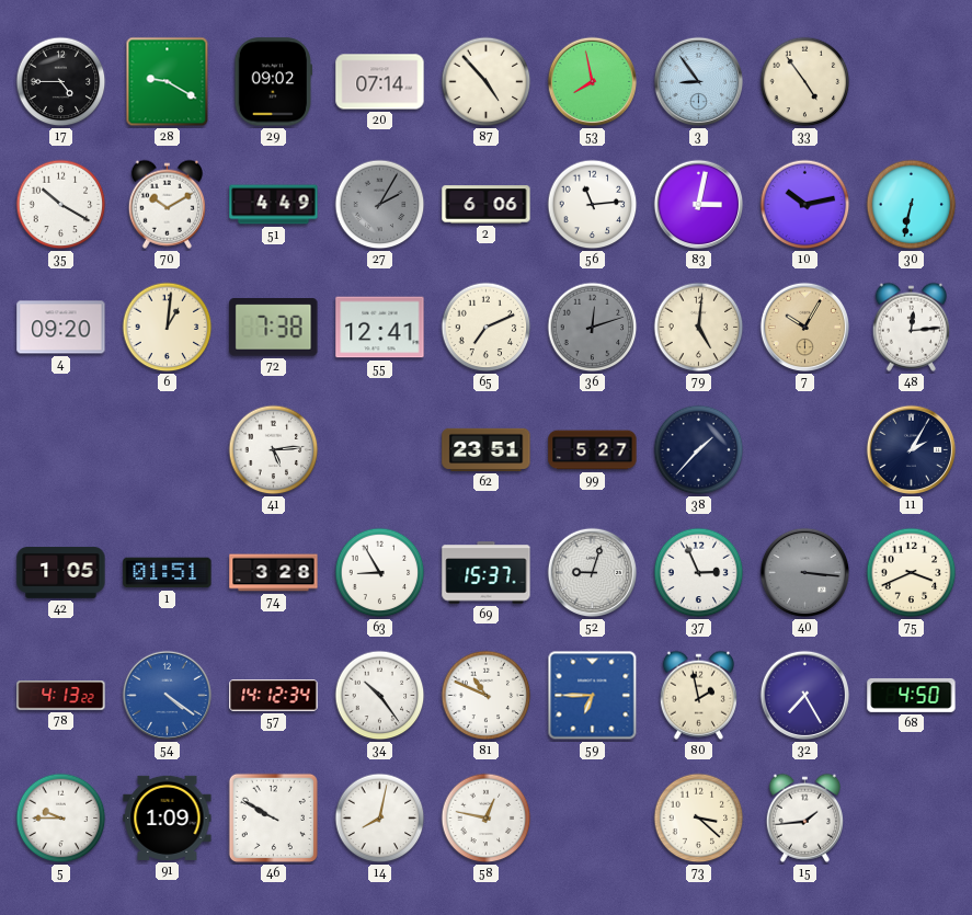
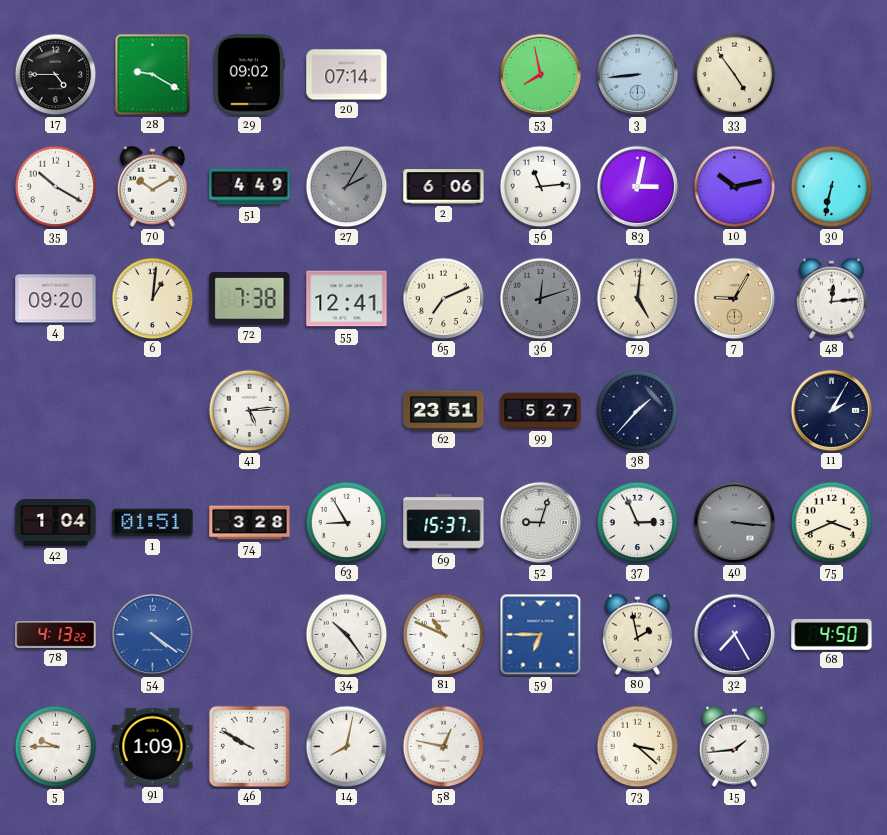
87: 4:53 -> none
3: 8:54 -> 8:44
7: 10:05 -> 9:05
42: 1:05 -> 1:04
57: 14:12 -> none
